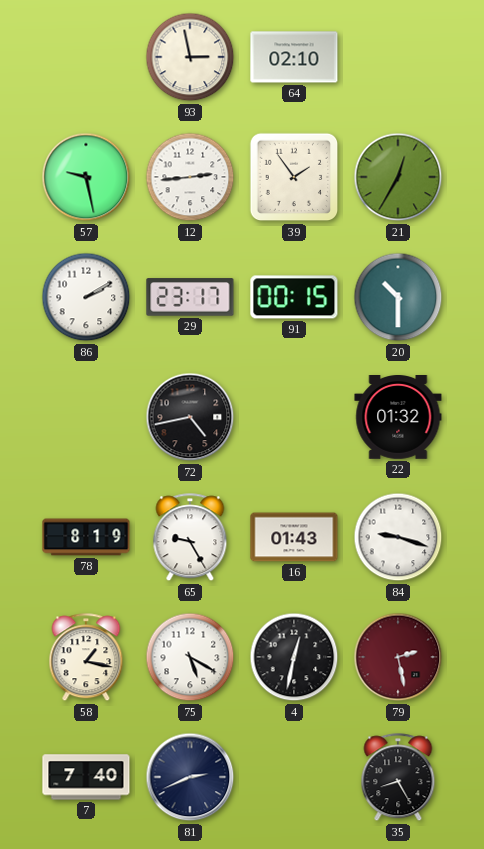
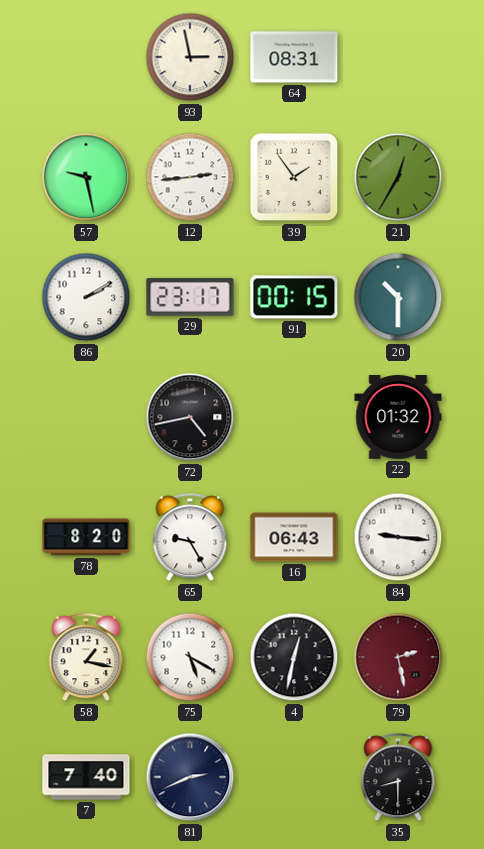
64: 02:10 -> 08:31
78: 8:19 -> 8:20
16: 01:43 -> 06:43
84: 9:18 -> 9:16
35: 8:25 -> 8:30
